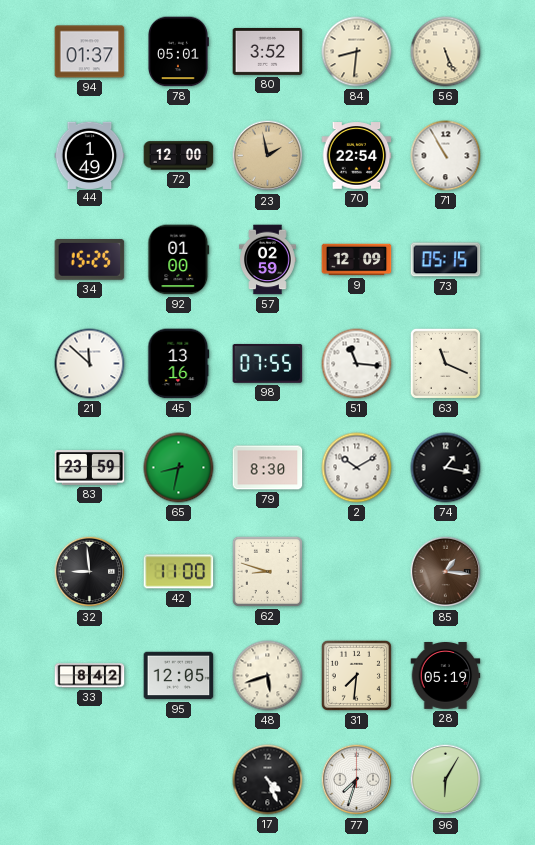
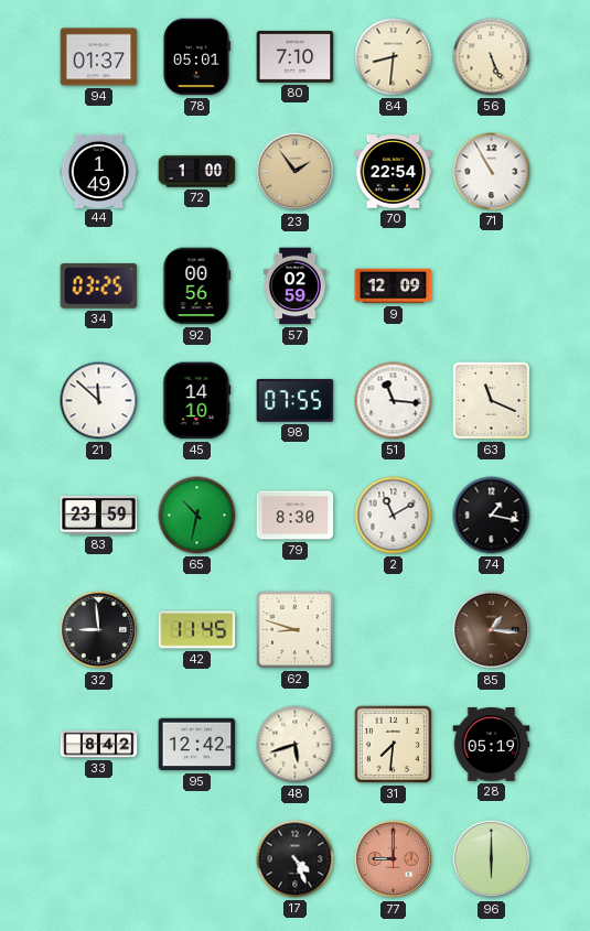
80: 3:52 -> 7:10
72: 12:00 -> 1:00
23: 1:58 -> 1:54
34: 15:25 -> 03:25
92: 01:00 -> 00:56
73: 05:15 -> none
45: 13:16 -> 14:10
65: 8:32 -> 10:32
2: 10:10 -> 11:10
42: 11:00 -> 11:45
95: 12:05 -> 12:42
77: 7:33 -> 9:00
77 dial: white -> salmon
96: 6:05 -> 6:00
